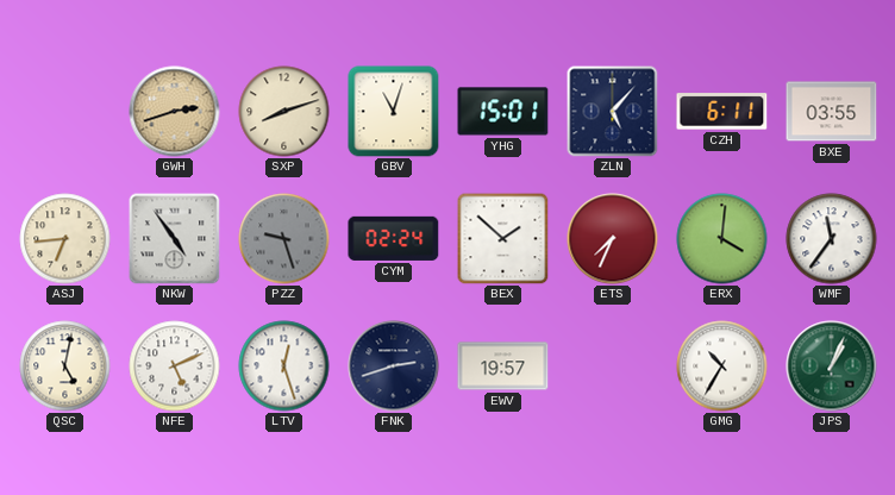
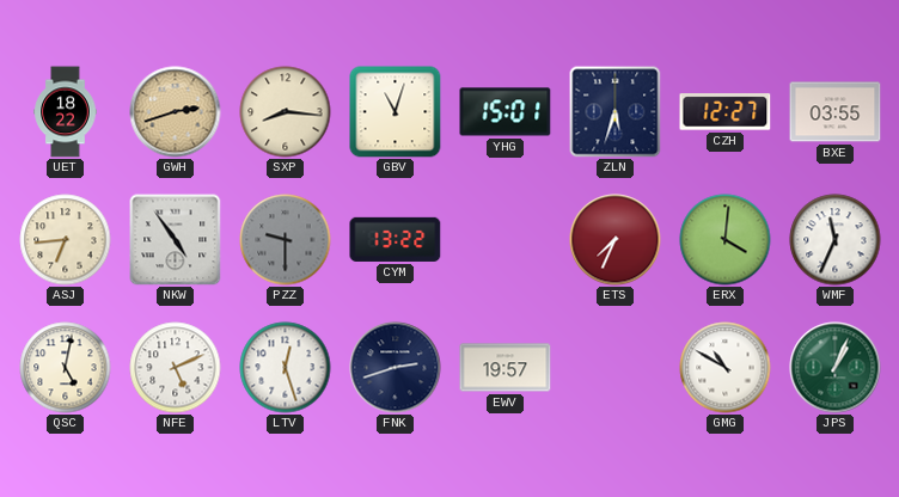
UET: none -> 18:22
SXP: 8:12 -> 8:16
ZLN: 5:07 -> 5:33
CZH: 6:11 -> 12:27
PZZ: 9:27 -> 9:30
CYM: 02:24 -> 13:22
BEX: 1:52 -> none
WMF: 11:36 -> 11:34
GMG: 10:35 -> 10:50
